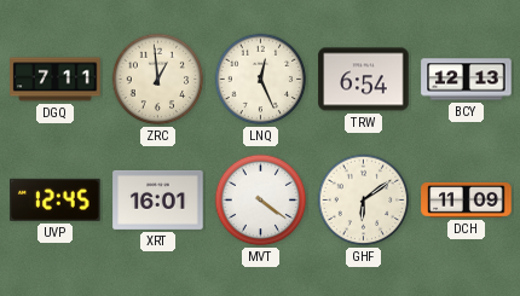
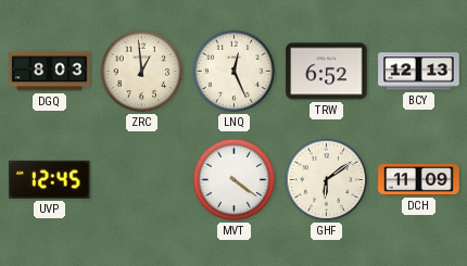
DGQ: 7:11 -> 8:03
TRW: 6:54 -> 6:52
XRT: 16:01 -> none
